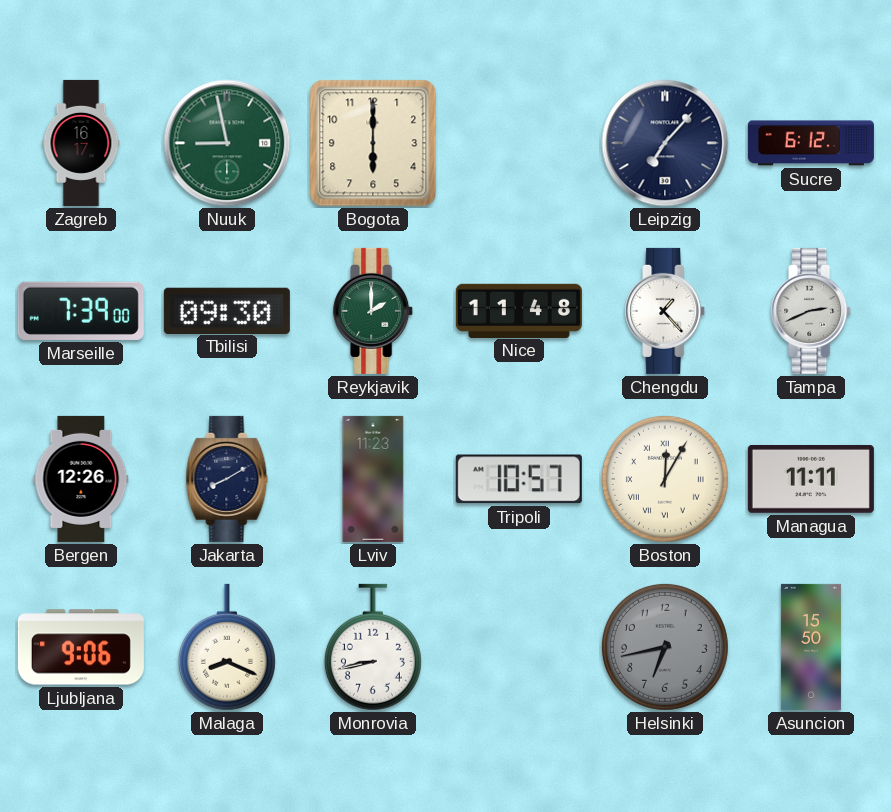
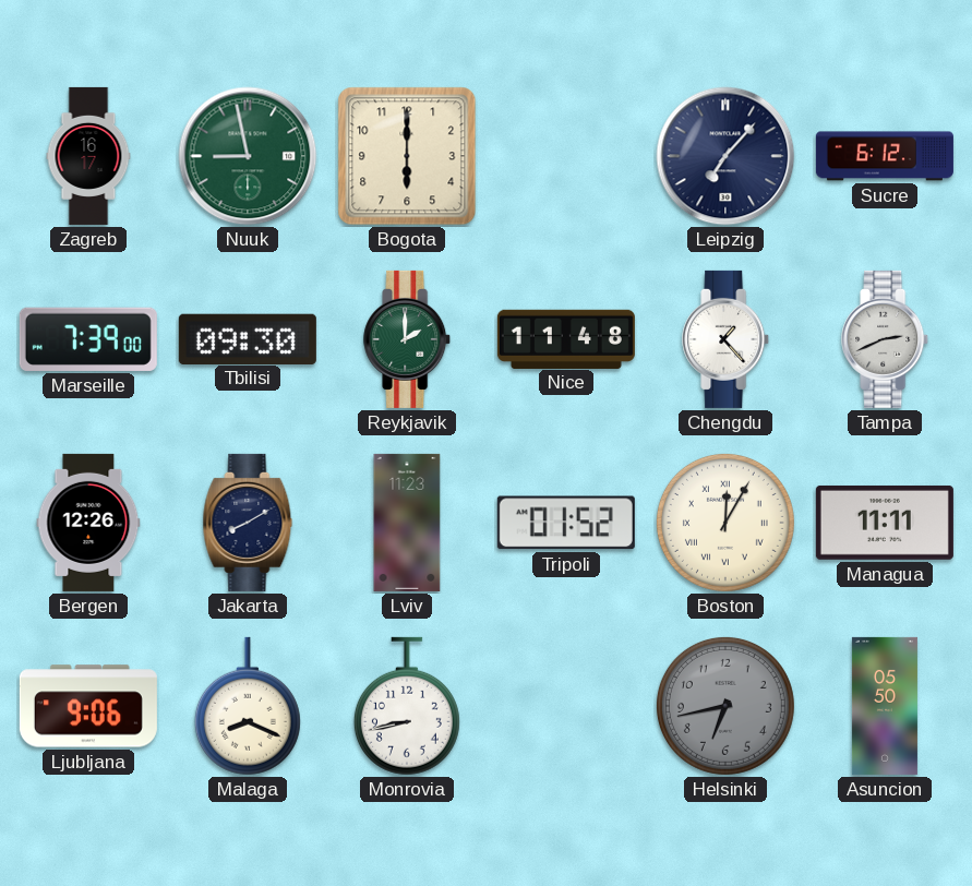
Tripoli: 10:57 -> 01:52
Asuncion: 15:50 -> 05:50
